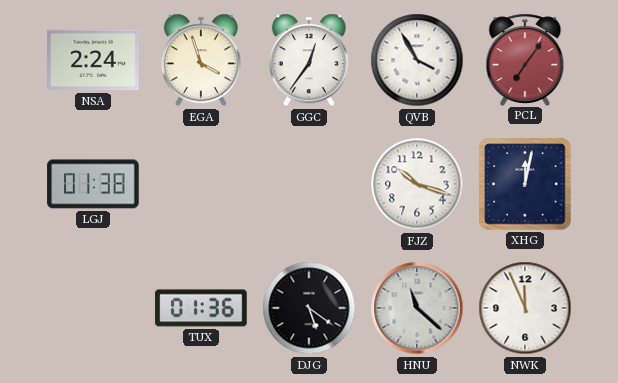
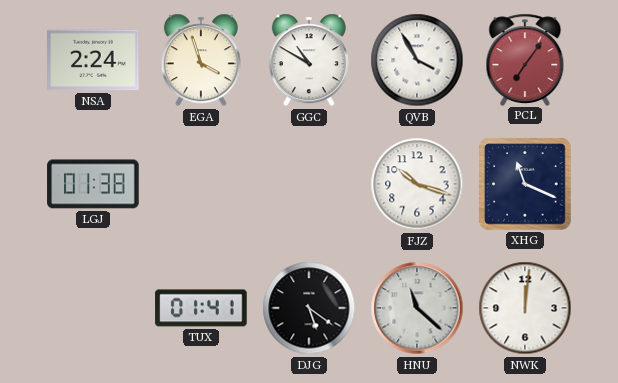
GGC: 12:36 -> 10:50
XHG: 12:02 -> 11:19
TUX: 01:36 -> 01:41
NWK: 11:56 -> 12:01
